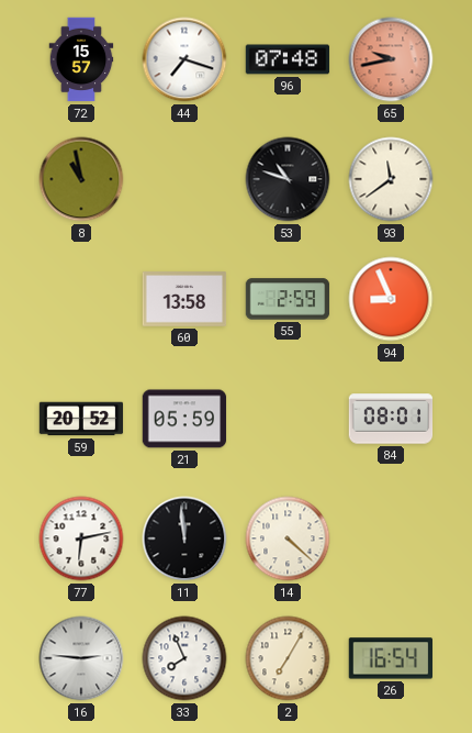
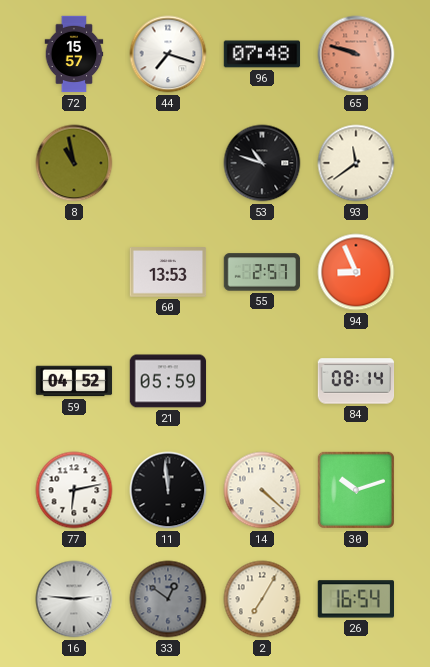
65: 9:43 -> 9:48
60: 13:58 -> 13:53
55: 2:59 -> 2:57
59: 20:52 -> 04:52
84: 08:01 -> 08:14
30: none -> 10:12
33: 7:56 -> 12:51
33 dial: white -> grey
